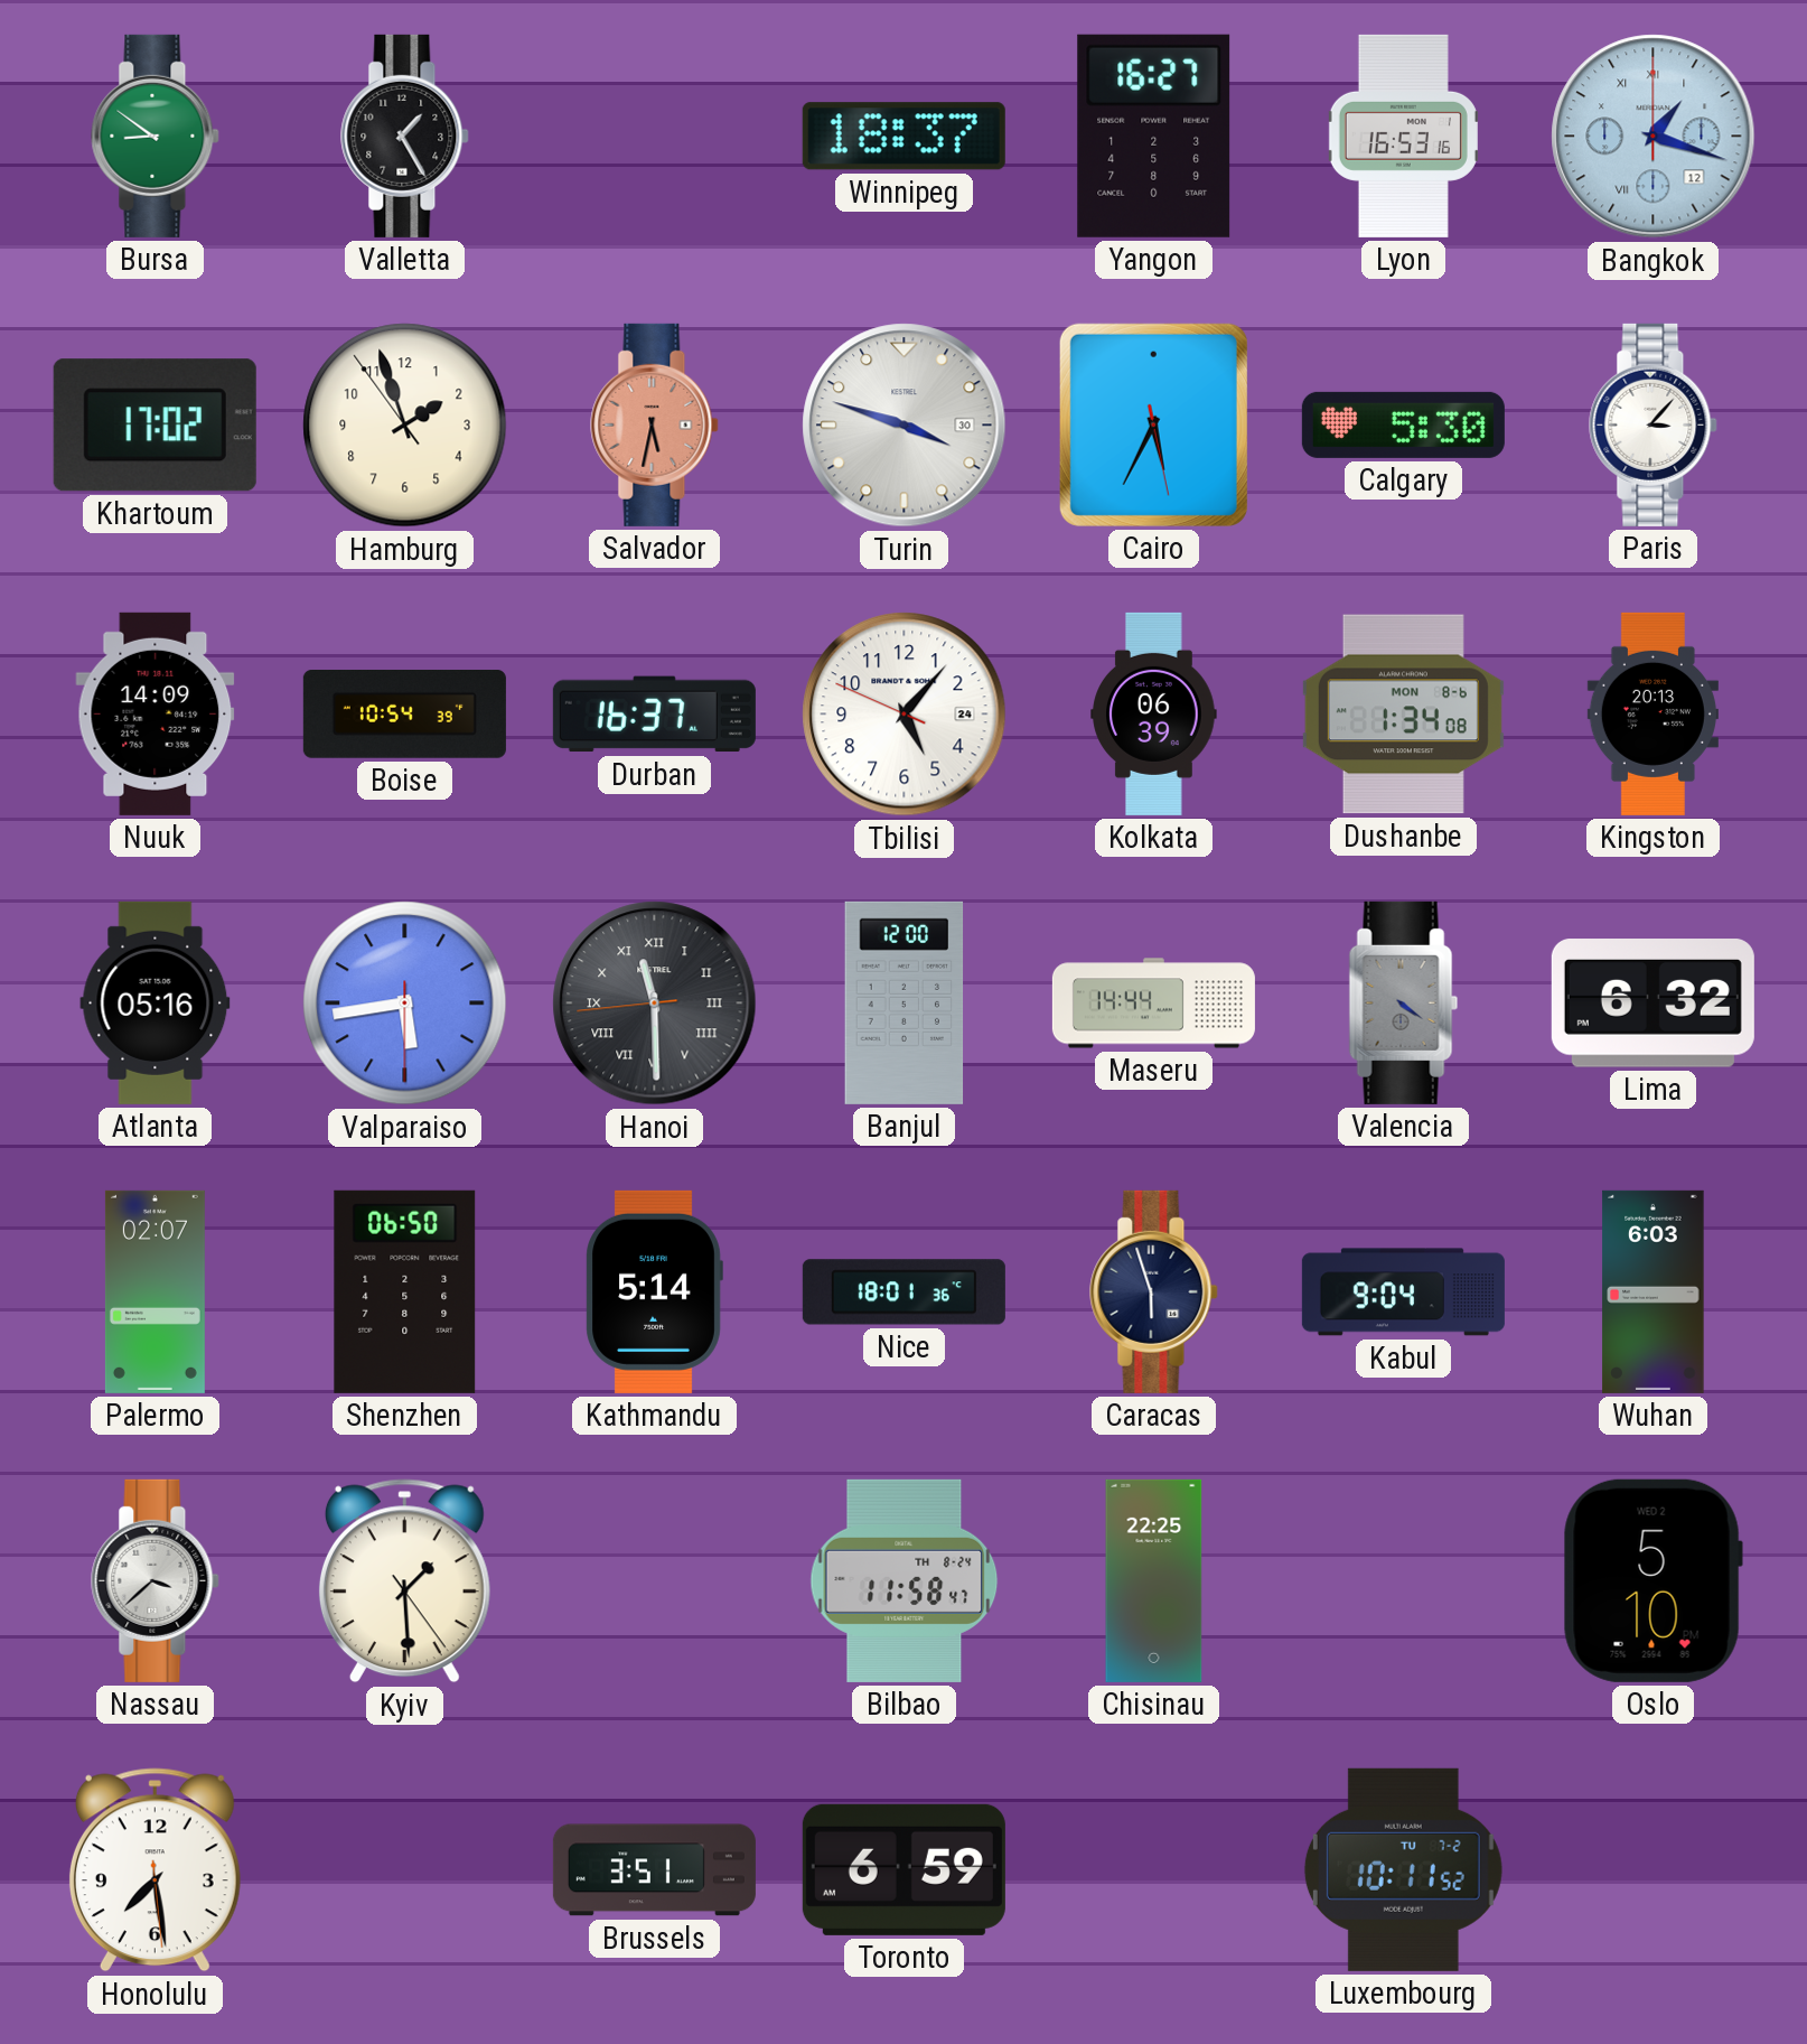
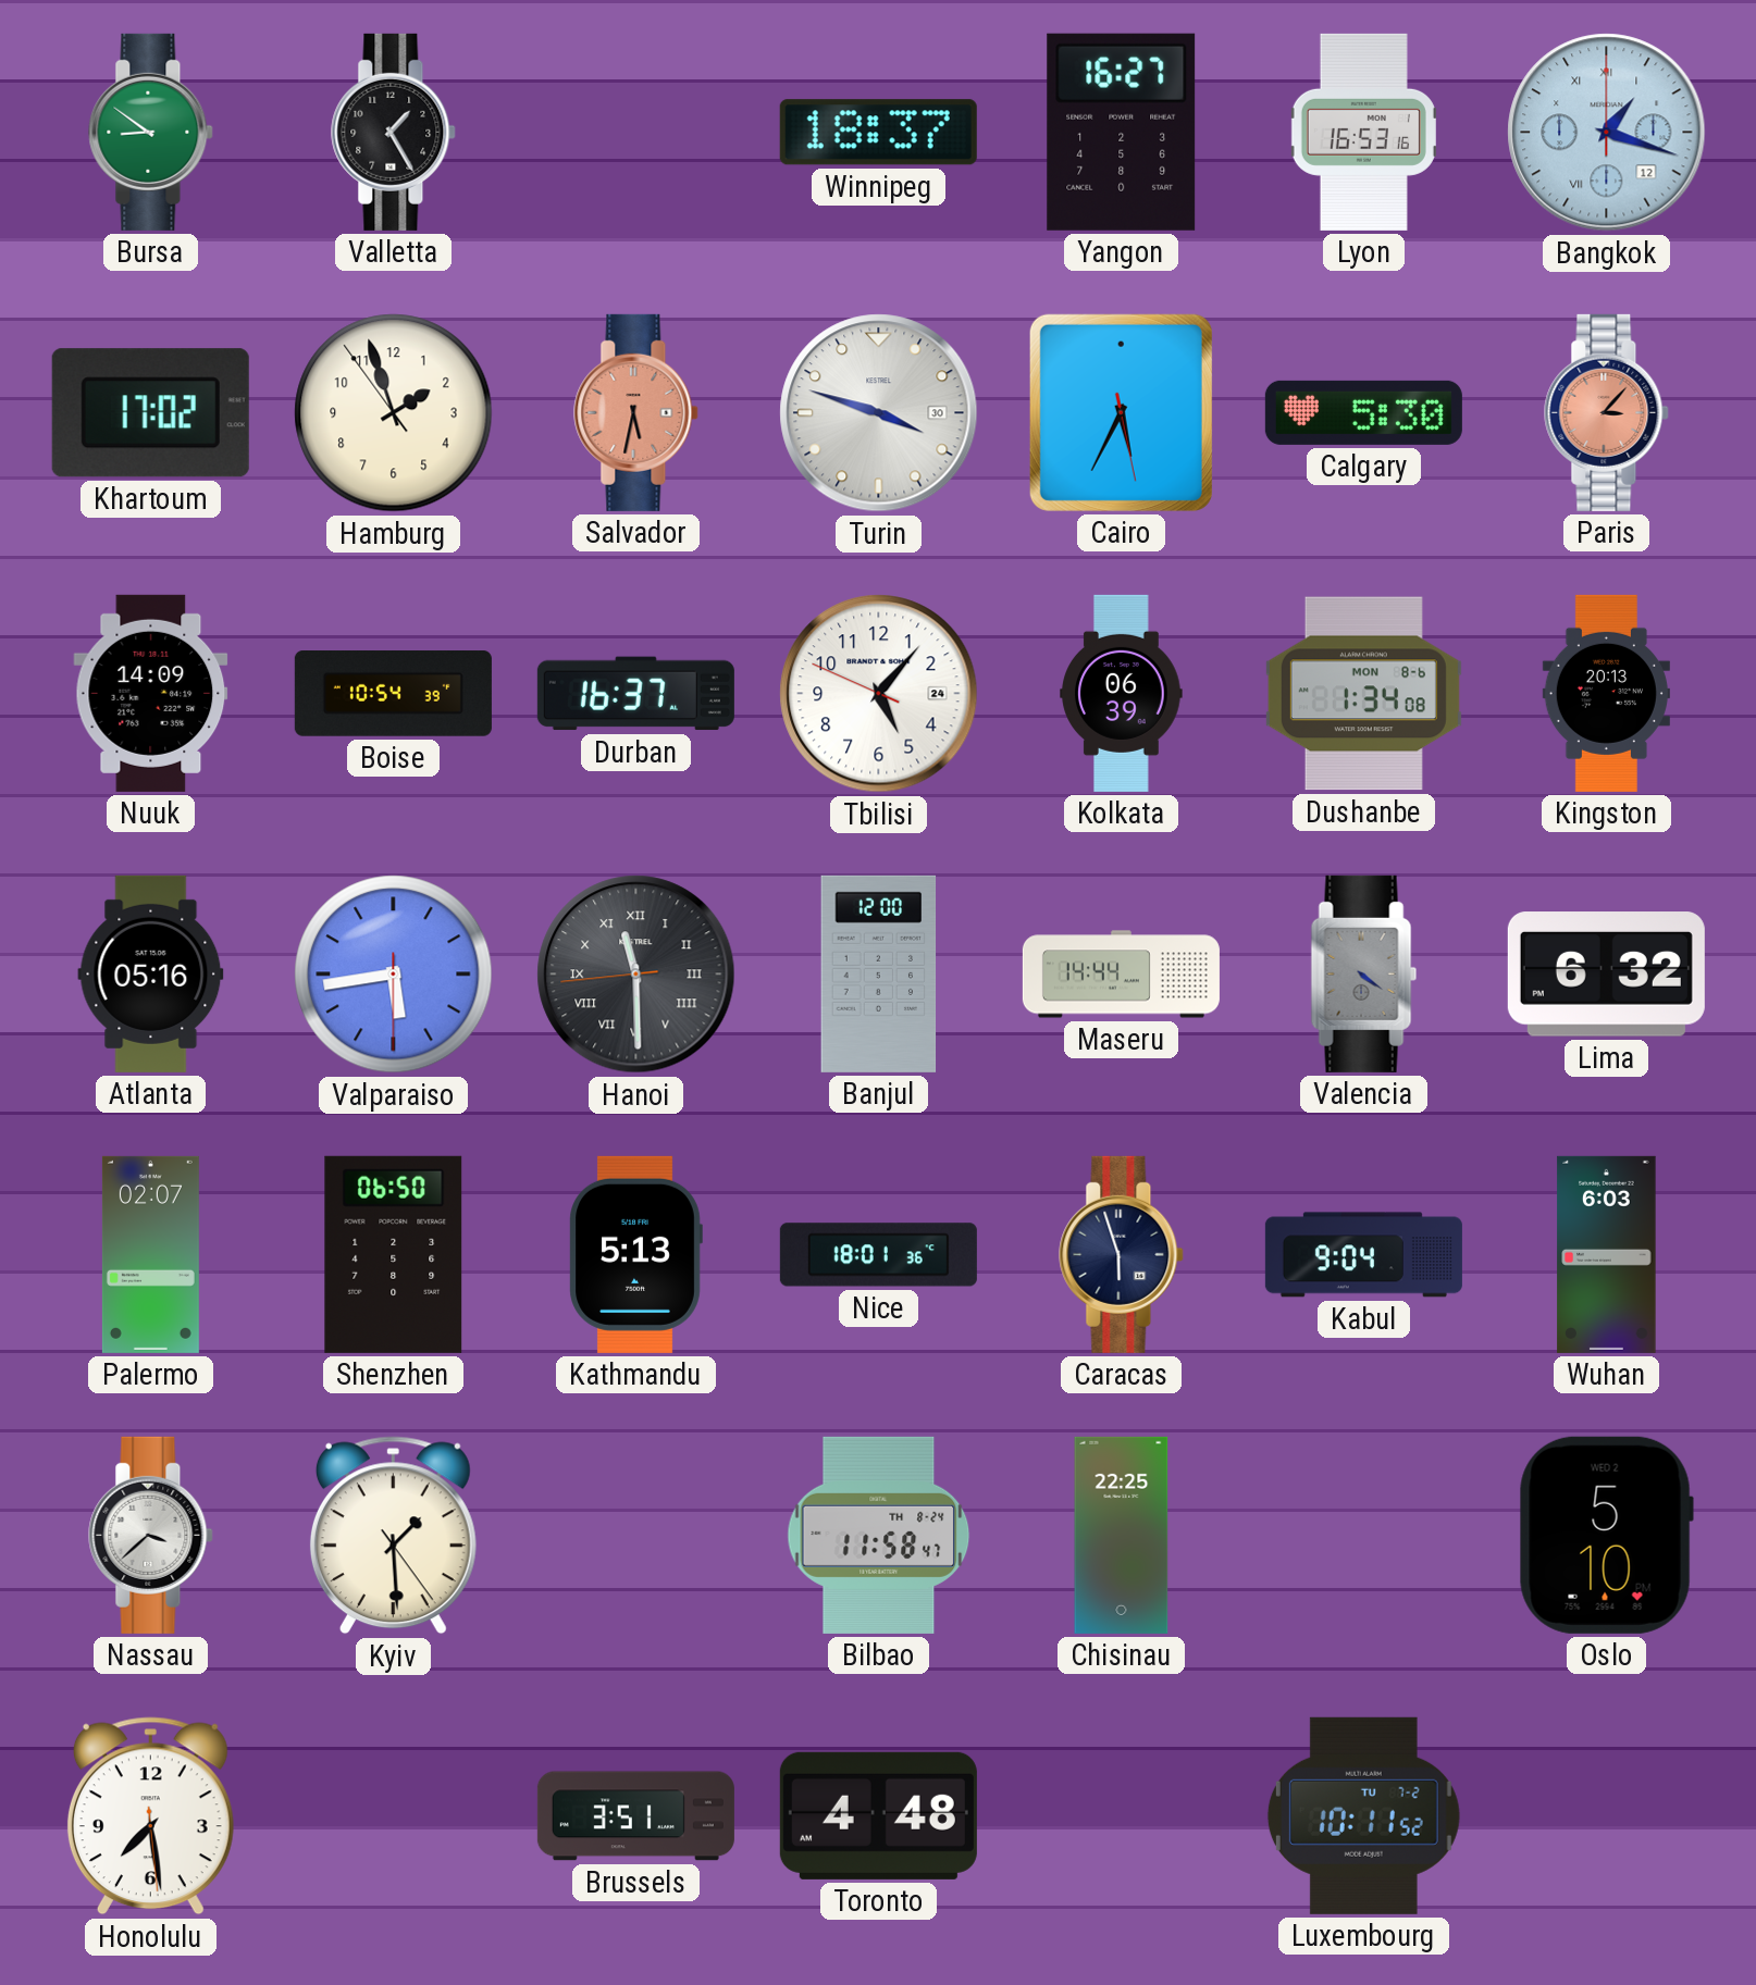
Paris dial: white -> salmon
Kathmandu: 5:14 -> 5:13
Toronto: 6:59 -> 4:48
